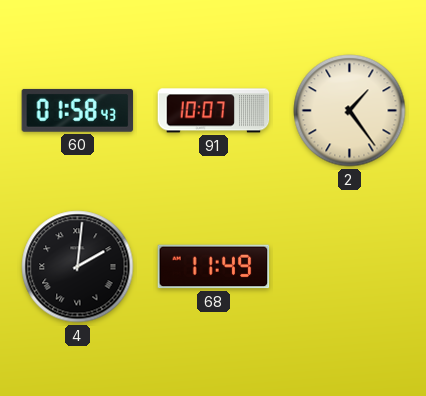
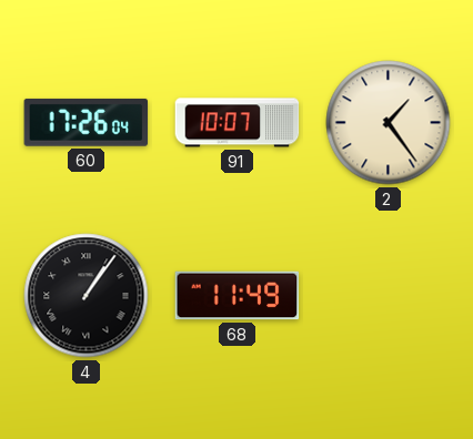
60: 01:58 -> 17:26
4: 2:01 -> 1:06
